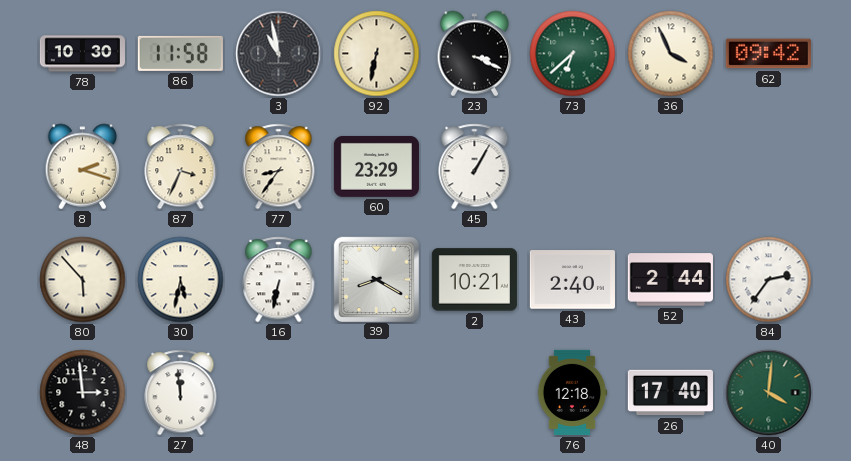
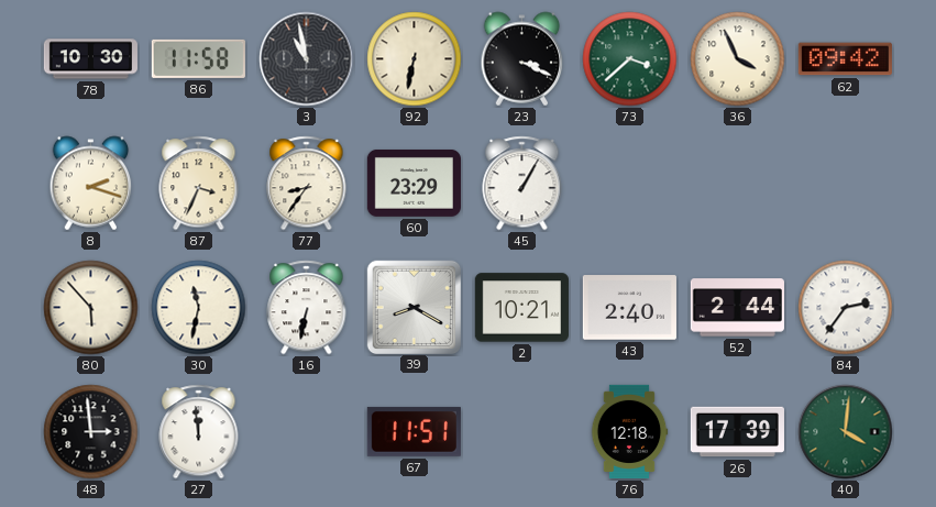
73: 6:38 -> 3:38
30: 5:32 -> 11:32
67: none -> 11:51
26: 17:40 -> 17:39
